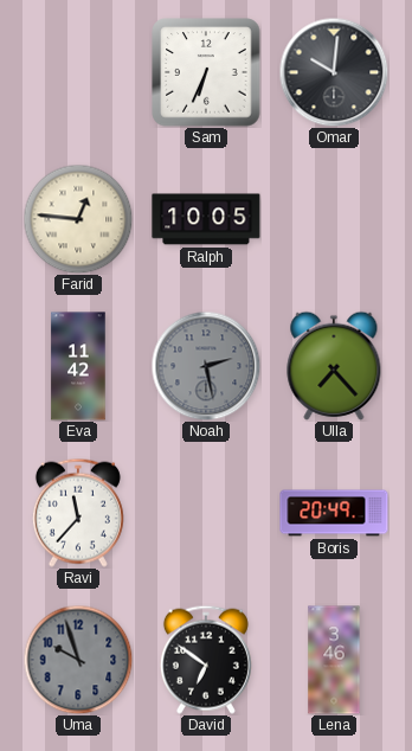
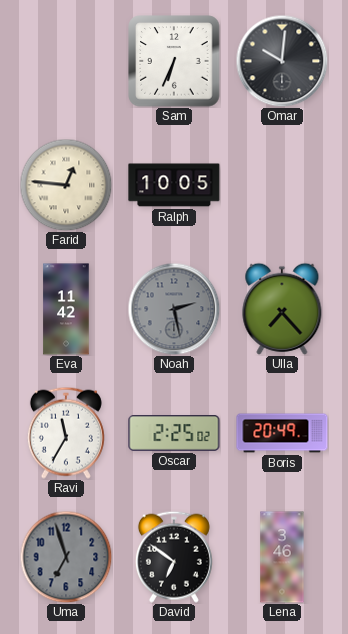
Ravi: 11:37 -> 11:35
Oscar: none -> 2:25
Uma: 9:57 -> 6:57
